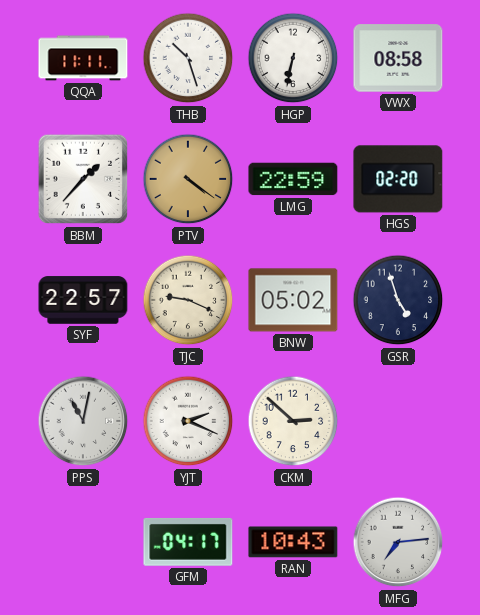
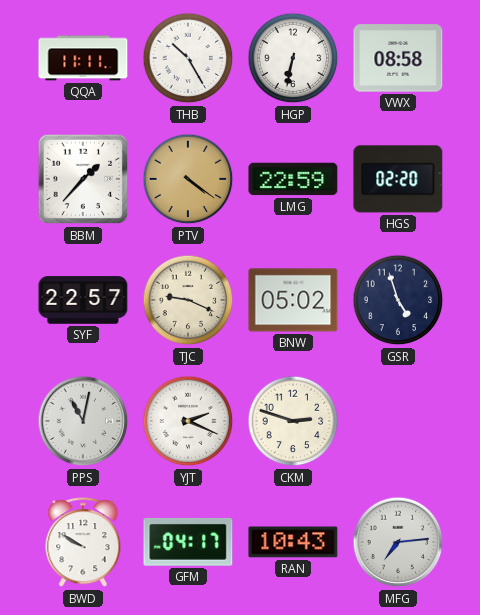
THB: 10:27 -> 10:25
CKM: 2:52 -> 2:48
BWD: none -> 9:50
